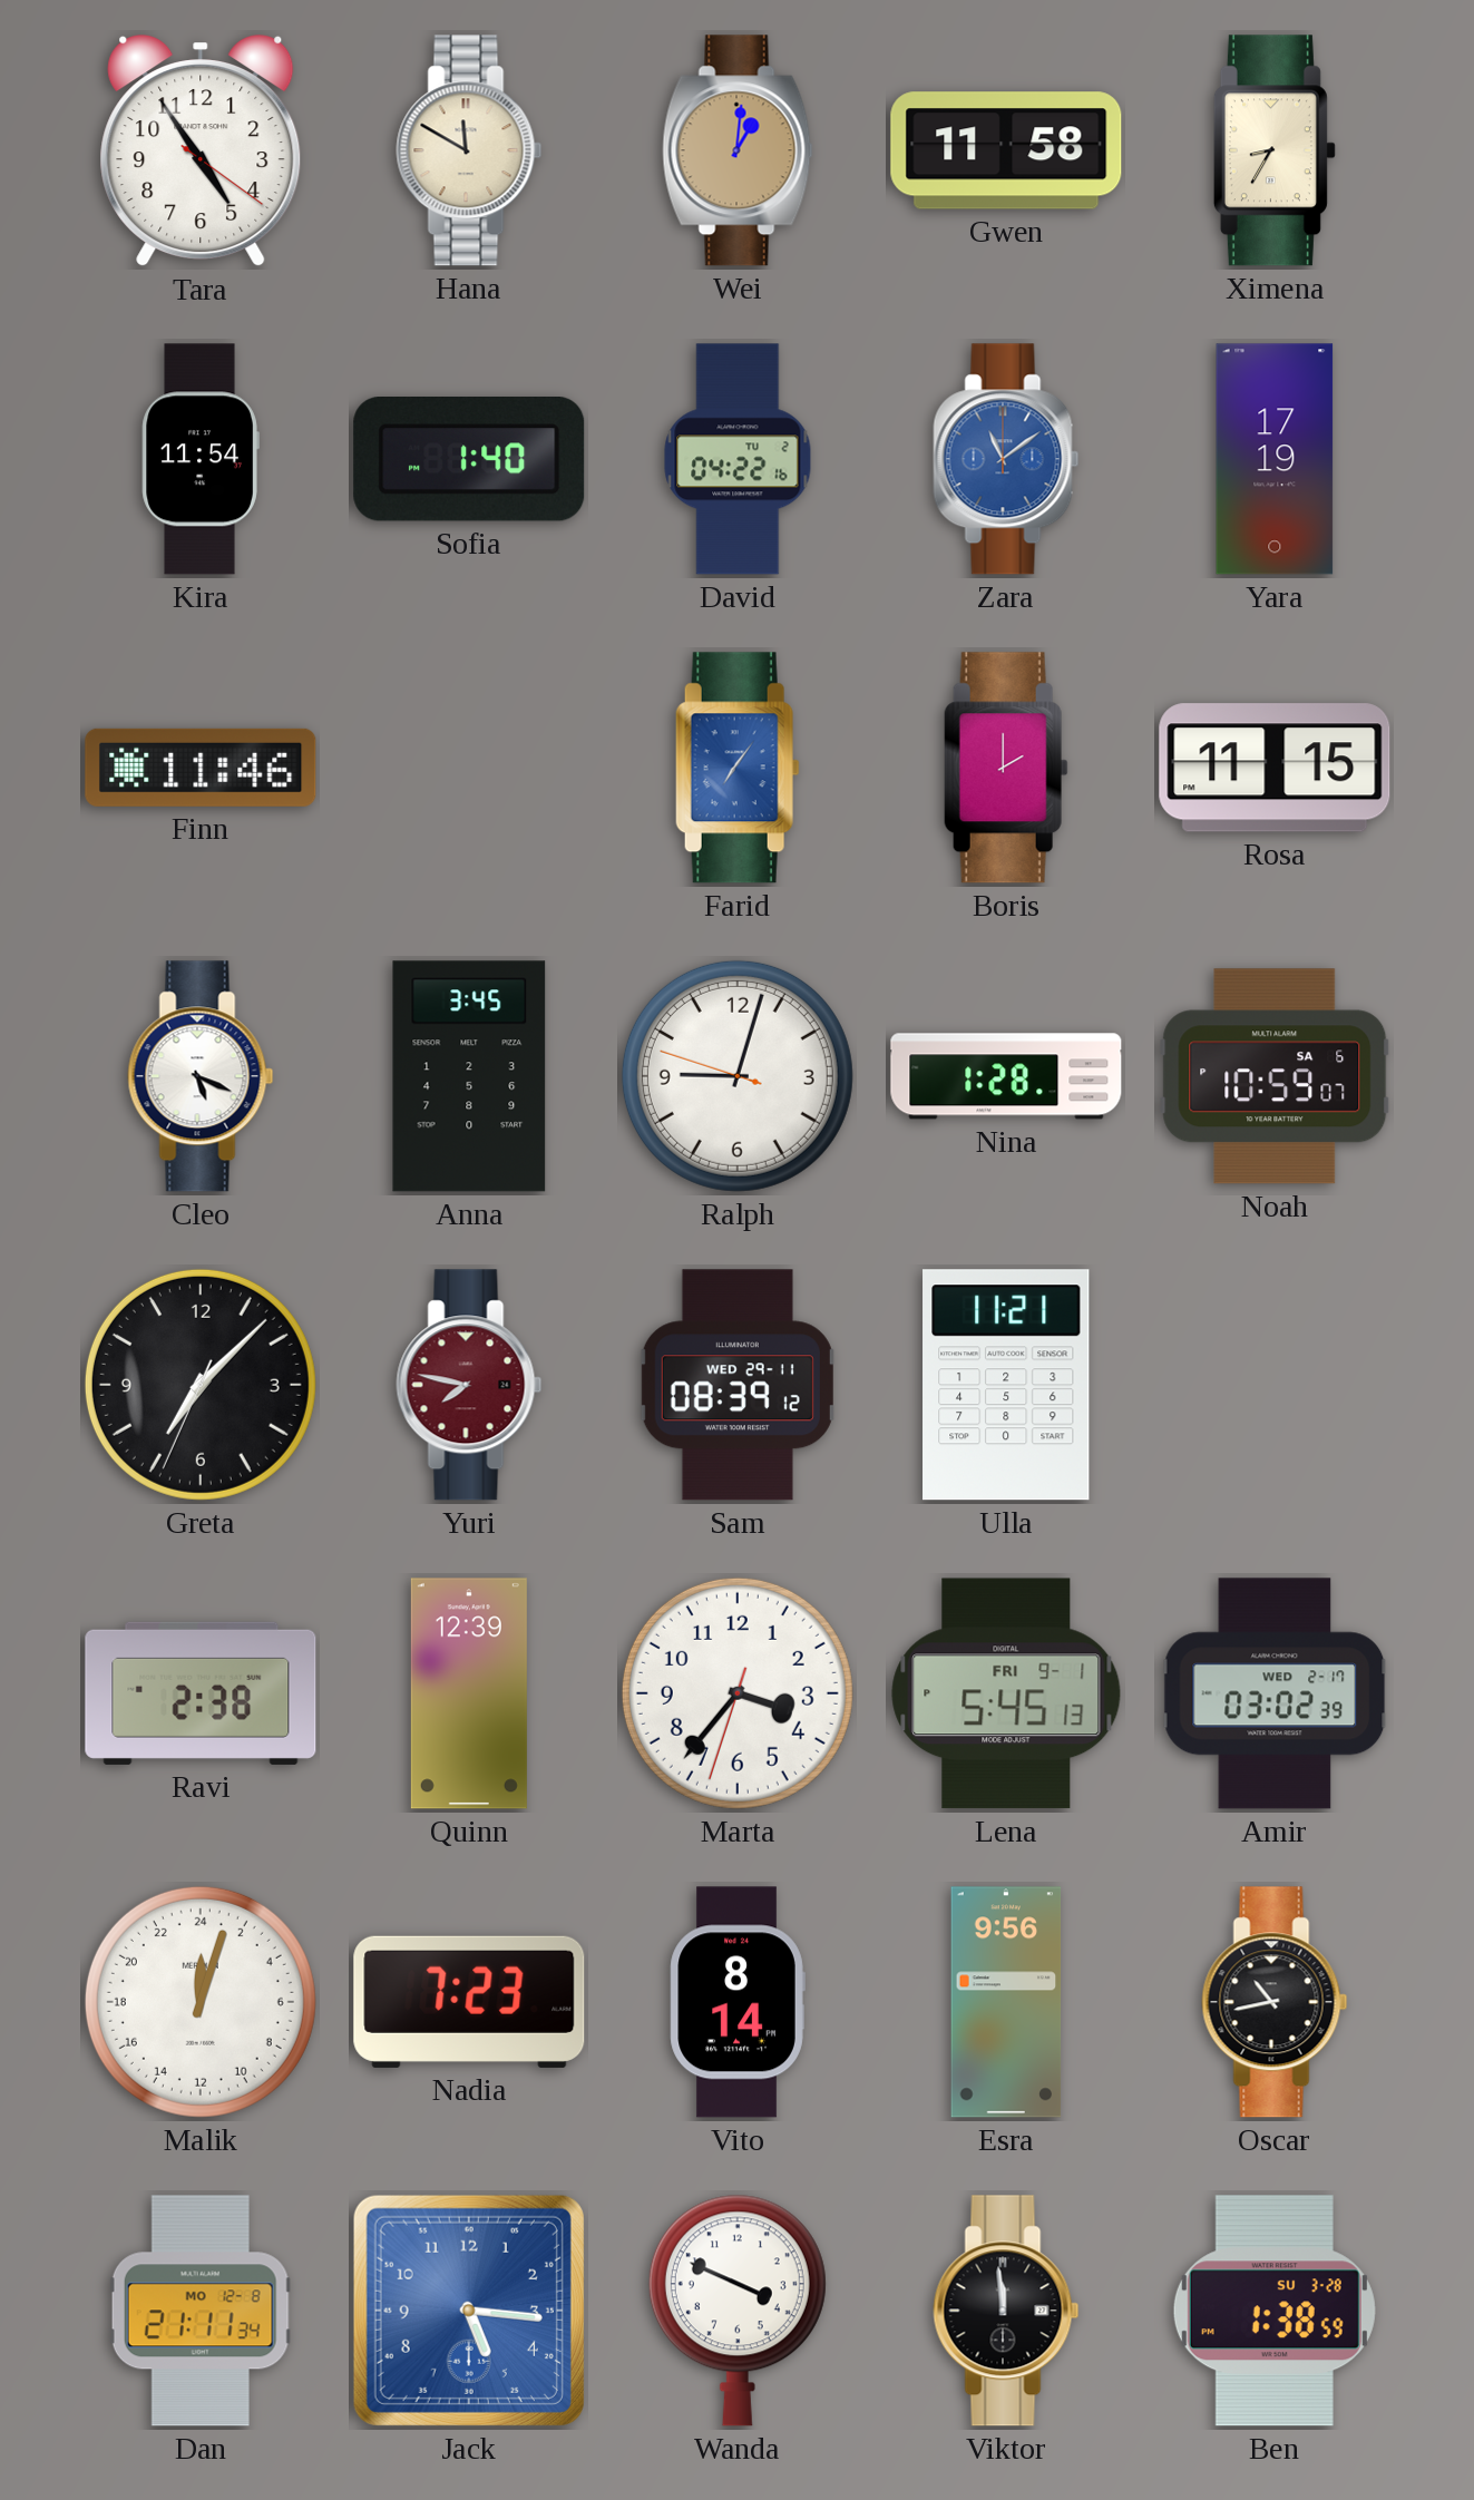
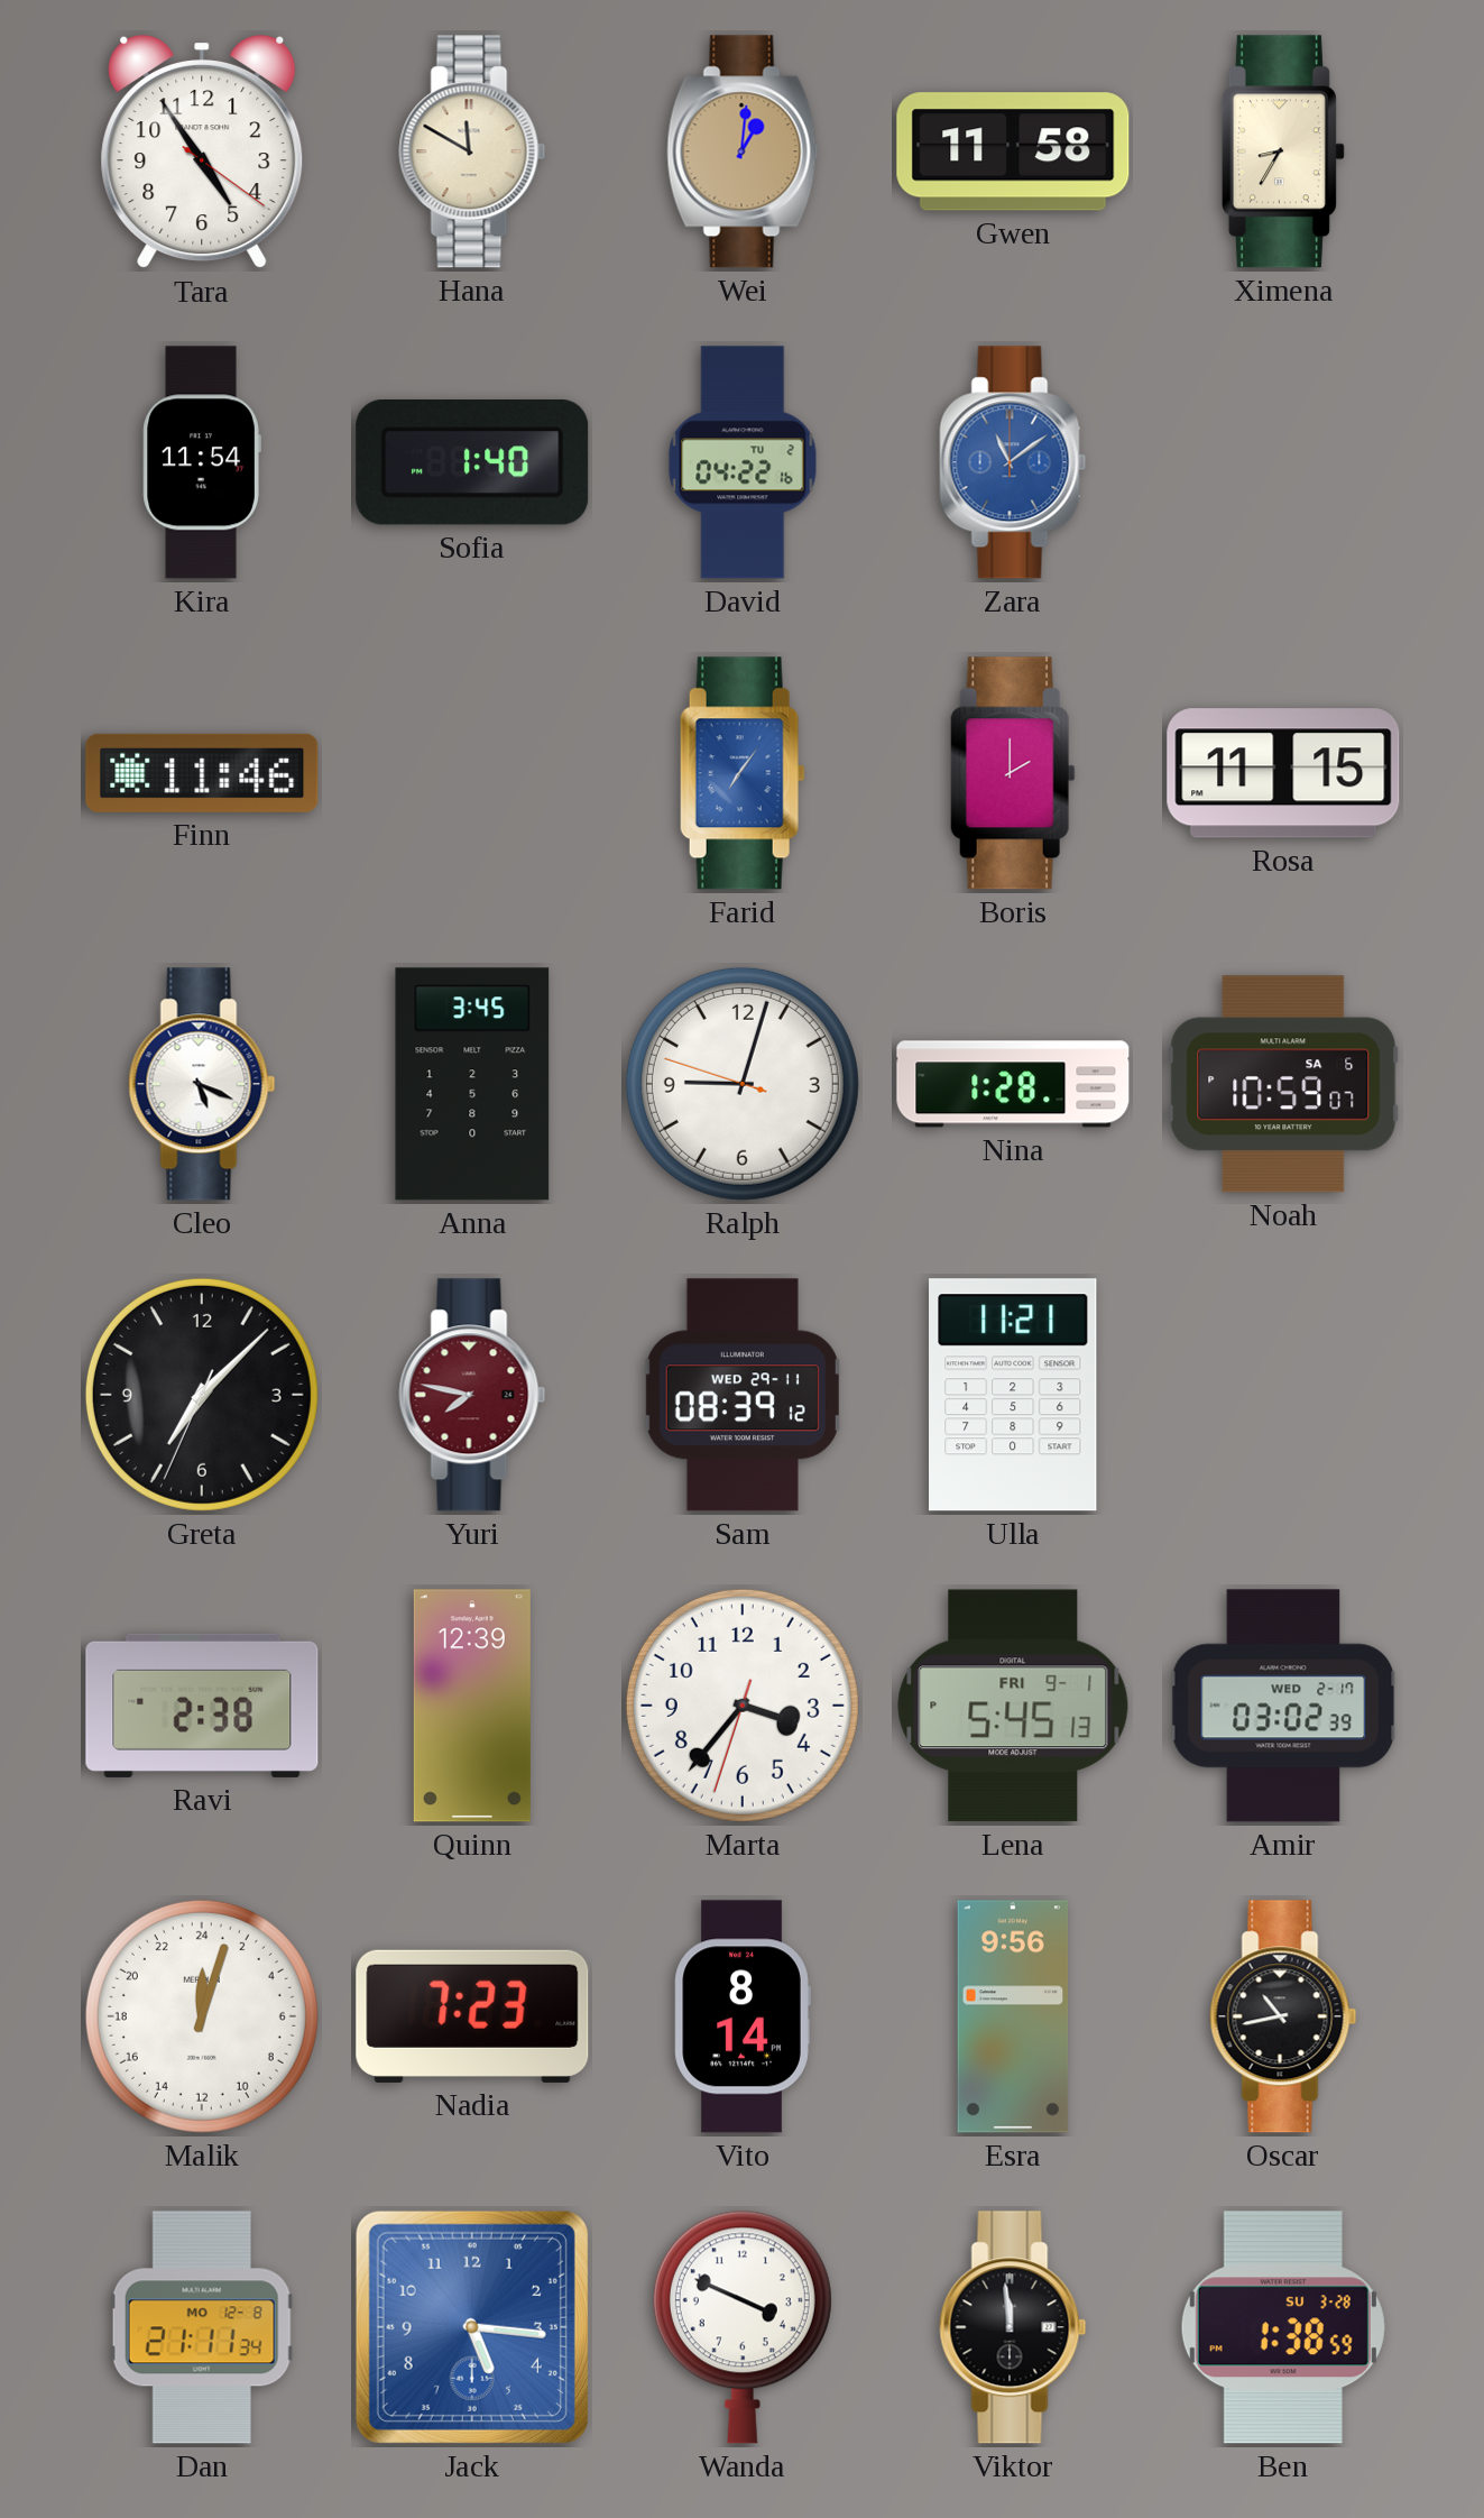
Yara: 17:19 -> none
